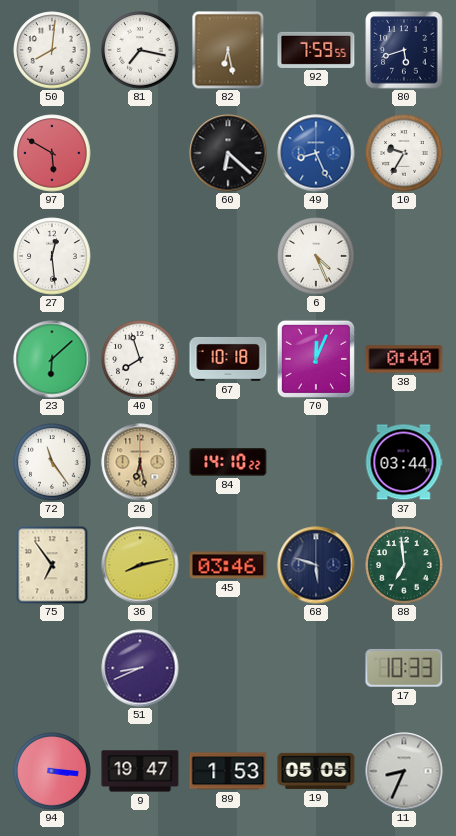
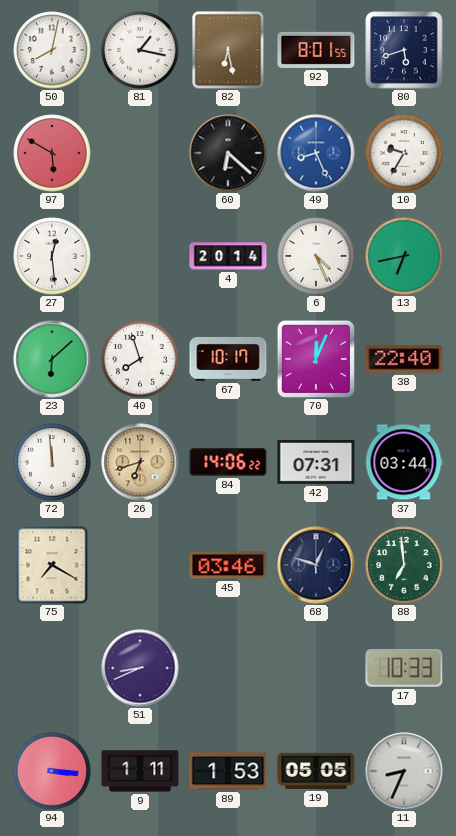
50: 8:01 -> 8:02
81: 7:17 -> 1:17
92: 7:59 -> 8:01
4: none -> 20:14
13: none -> 6:43
67: 10:18 -> 10:17
38: 0:40 -> 22:40
72: 11:24 -> 11:59
26: 6:28 -> 6:42
84: 14:10 -> 14:06
42: none -> 07:31
75: 6:54 -> 7:20
36: 8:13 -> none
68: 5:48 -> 12:48
9: 19:47 -> 1:11
